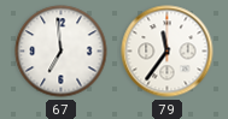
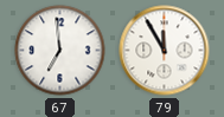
79: 11:36 -> 11:55
